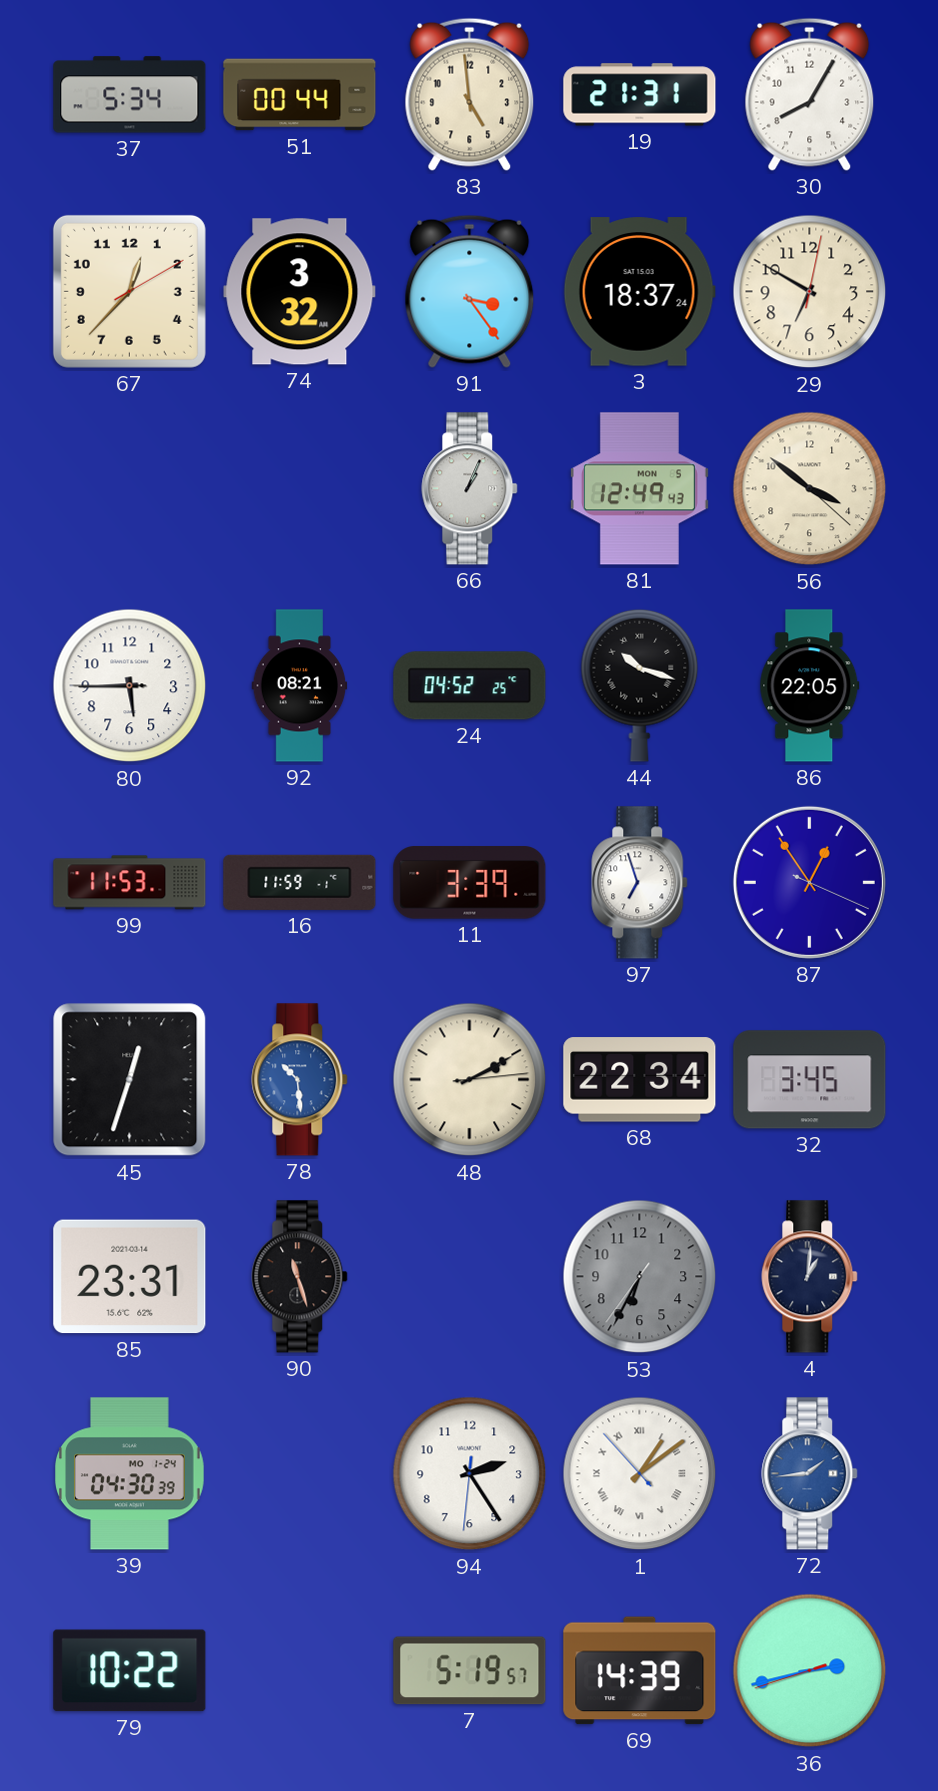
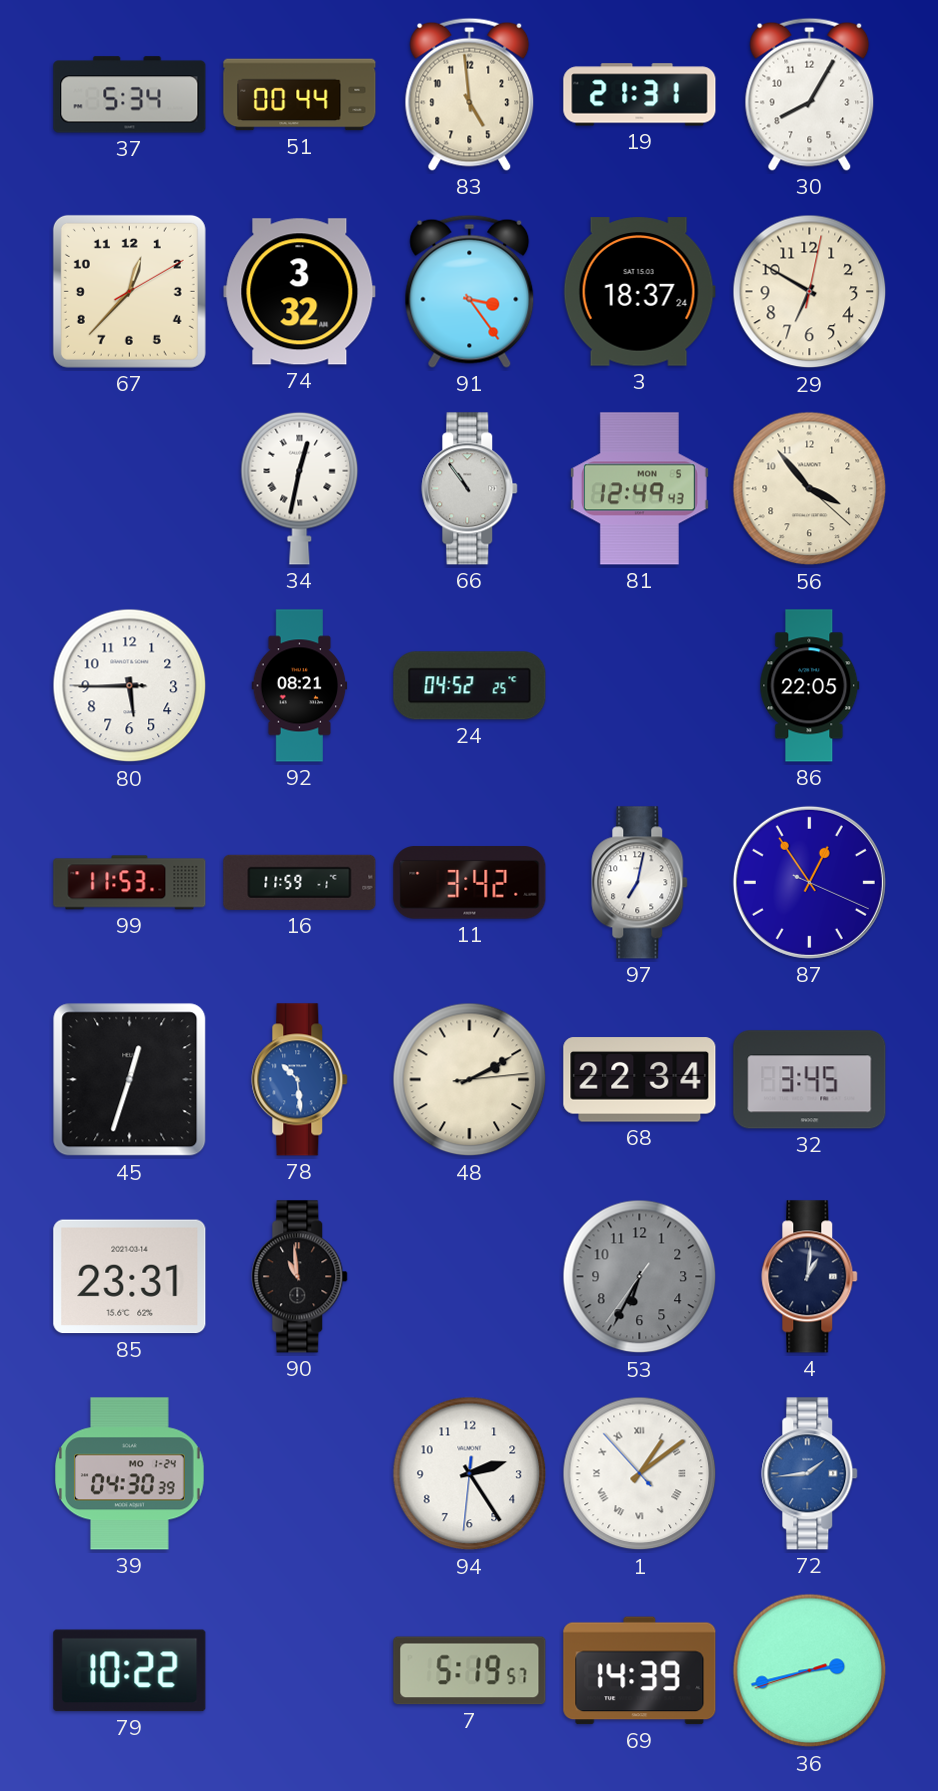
34: none -> 12:32
66: 1:04 -> 10:54
56: 3:51 -> 3:53
44: 10:18 -> none
11: 3:39 -> 3:42
97: 6:57 -> 7:02
90: 11:27 -> 10:59
